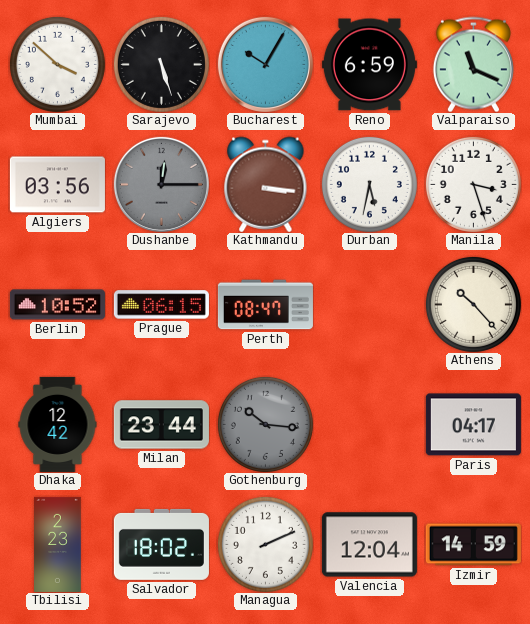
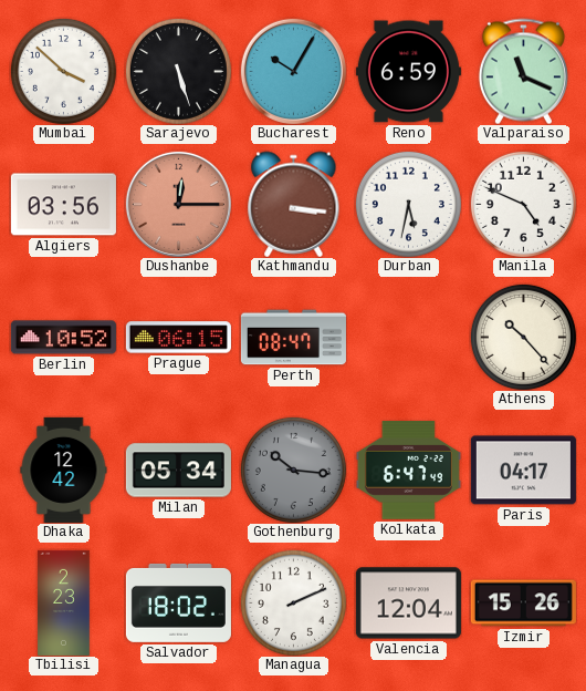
Dushanbe dial: grey -> salmon
Manila: 3:27 -> 4:49
Milan: 23:44 -> 05:34
Kolkata: none -> 6:47
Izmir: 14:59 -> 15:26
